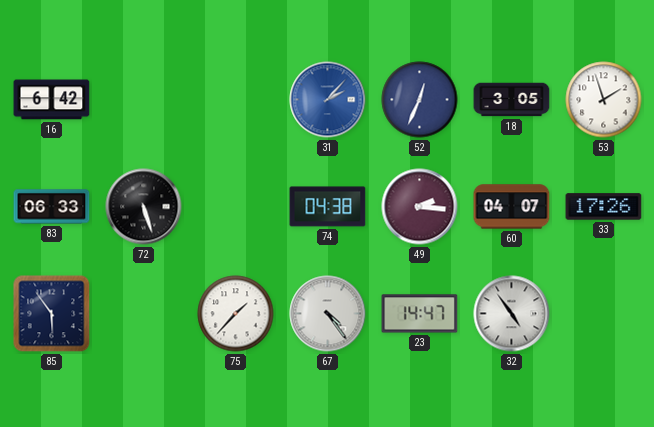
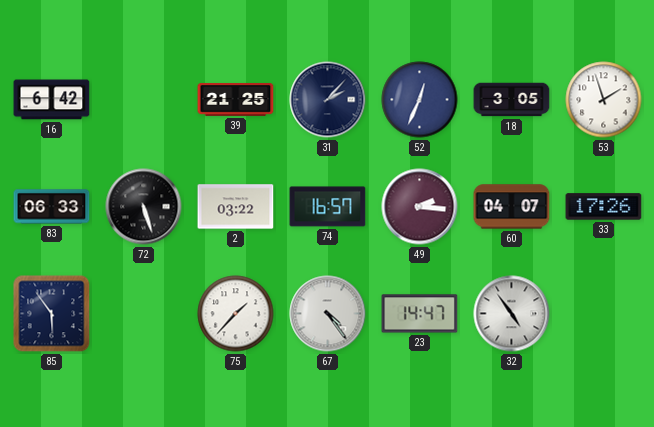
39: none -> 21:25
31 dial: blue -> navy
2: none -> 03:22
74: 04:38 -> 16:57
